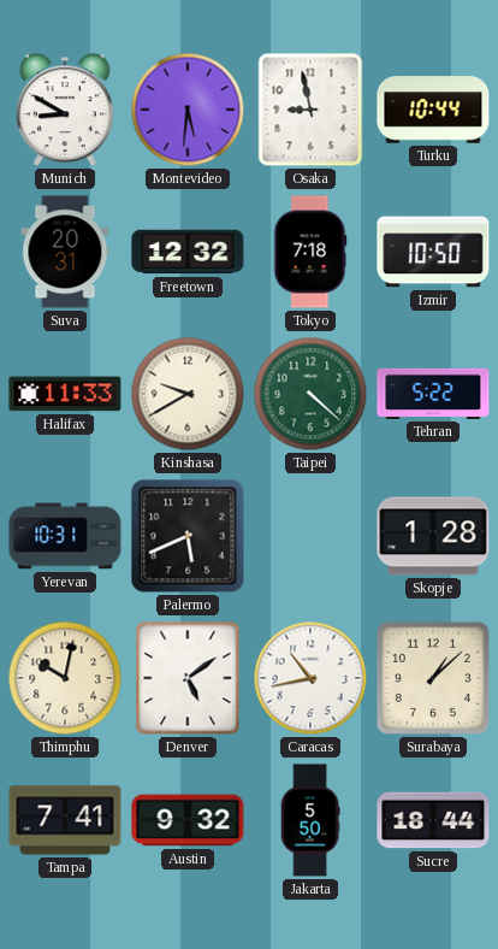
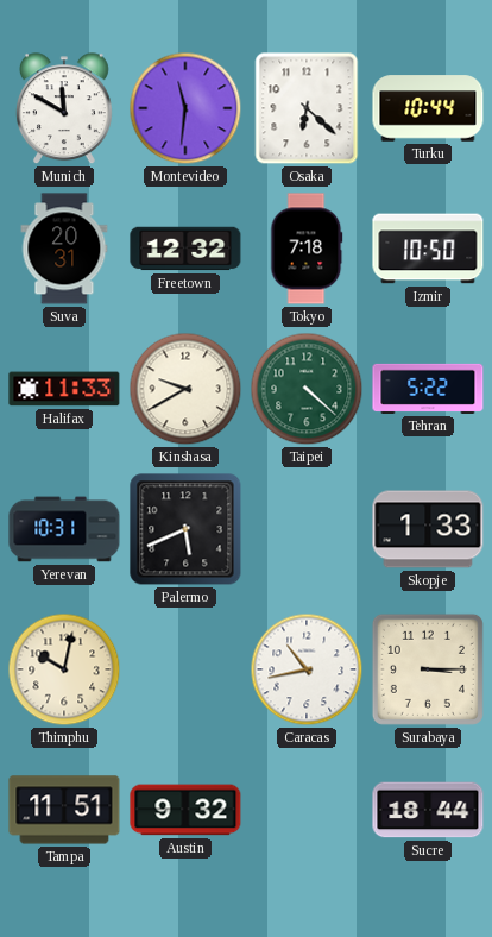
Munich: 8:50 -> 11:50
Montevideo: 5:31 -> 11:31
Osaka: 8:58 -> 6:22
Skopje: 1:28 -> 1:33
Denver: 5:09 -> none
Surabaya: 1:08 -> 3:15
Tampa: 7:41 -> 11:51
Jakarta: 5:50 -> none
